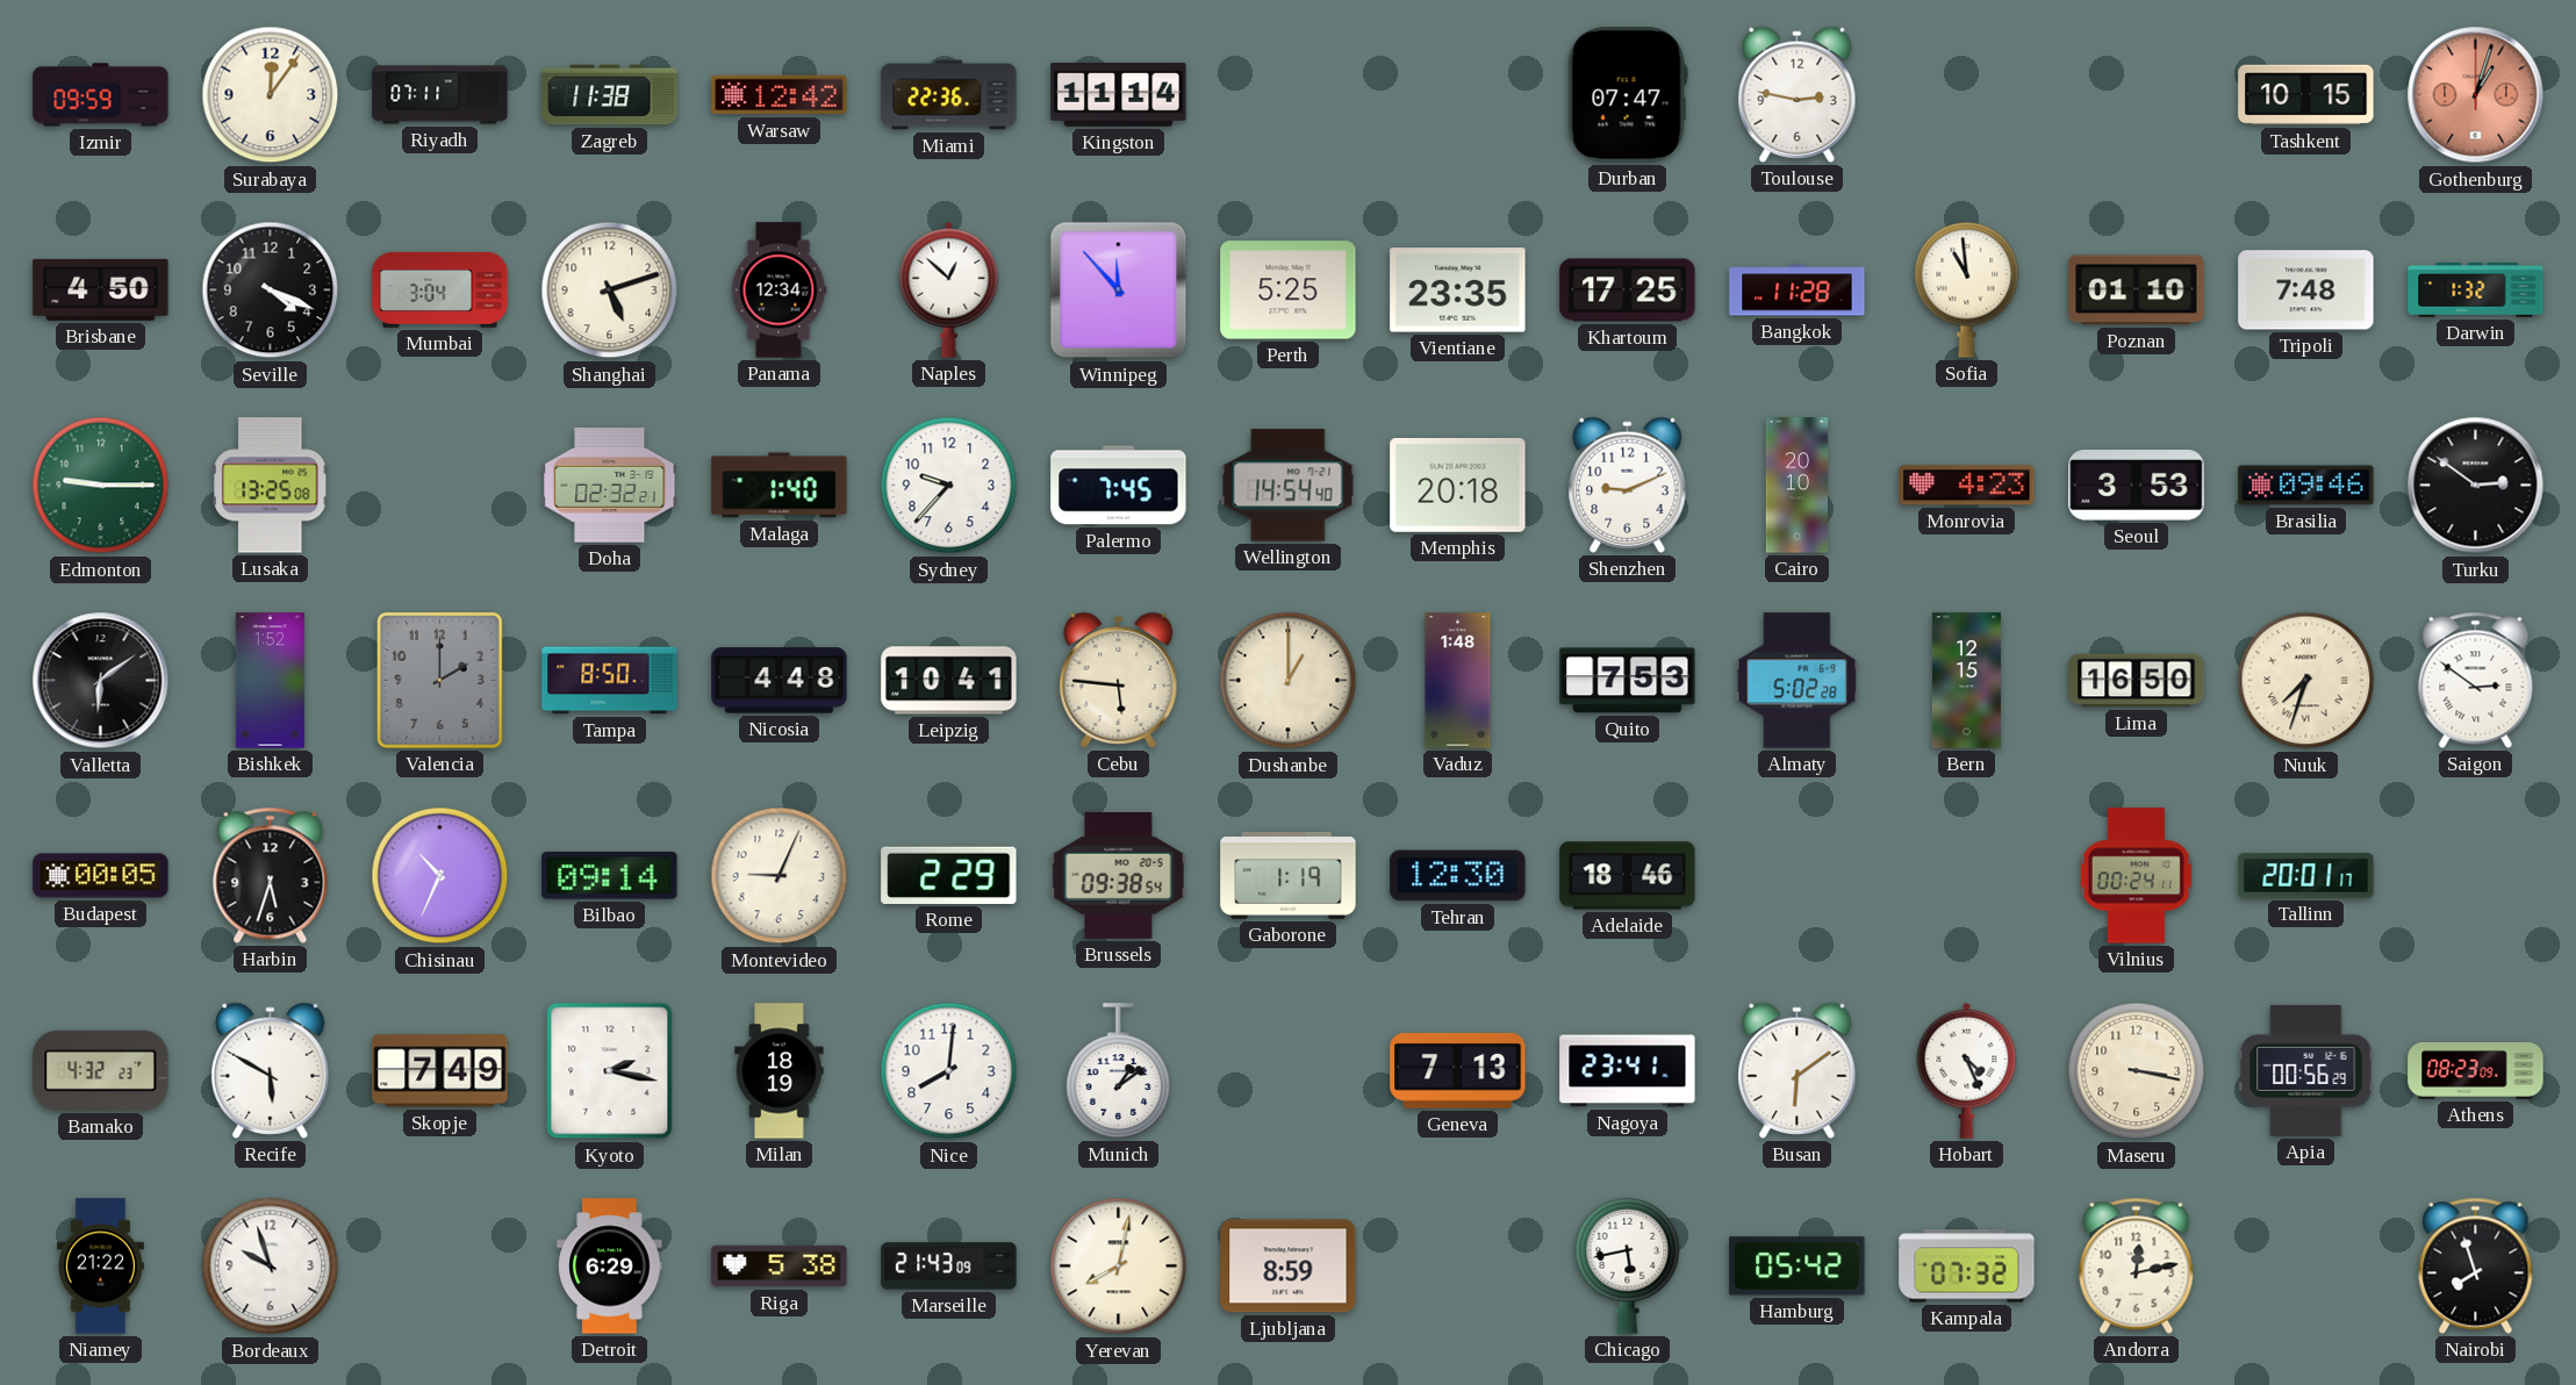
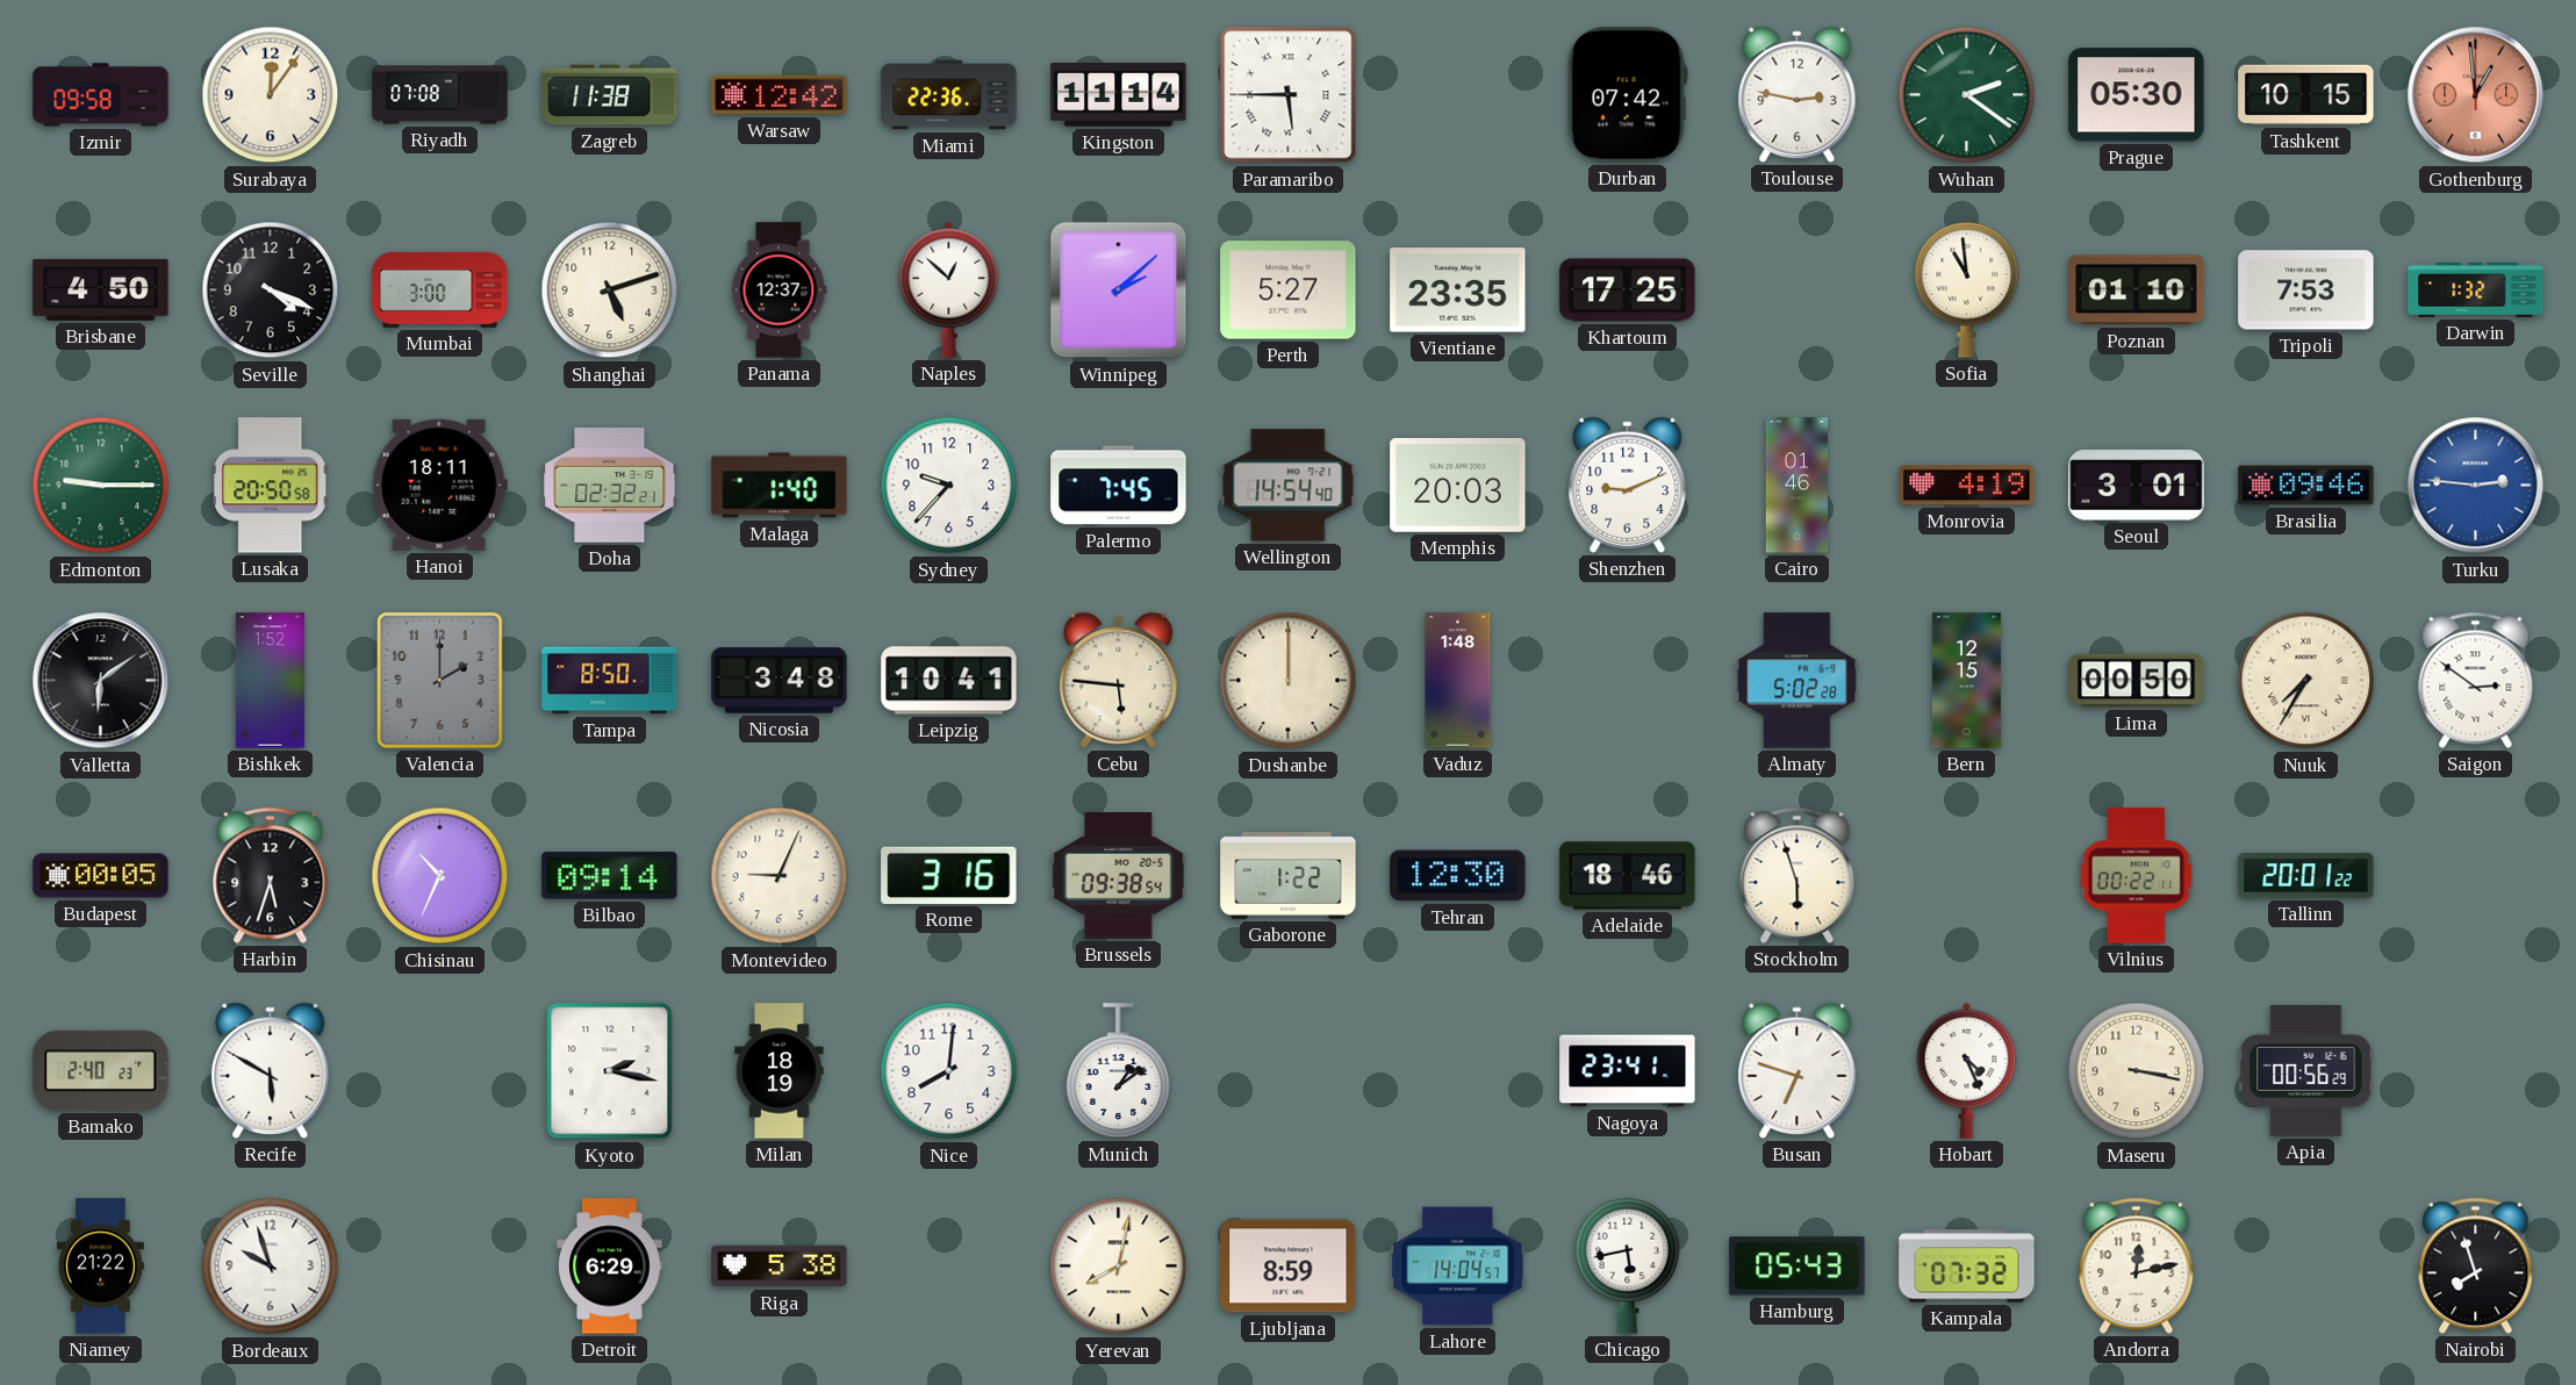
Izmir: 09:59 -> 09:58
Riyadh: 07:11 -> 07:08
Paramaribo: none -> 5:45
Durban: 07:47 -> 07:42
Wuhan: none -> 2:21
Prague: none -> 05:30
Gothenburg: 1:03 -> 12:59
Mumbai: 3:04 -> 3:00
Panama: 12:34 -> 12:37
Winnipeg: 11:53 -> 2:08
Perth: 5:25 -> 5:27
Bangkok: 11:28 -> none
Tripoli: 7:48 -> 7:53
Lusaka: 13:25 -> 20:50
Hanoi: none -> 18:11
Memphis: 20:18 -> 20:03
Cairo: 20:10 -> 01:46
Monrovia: 4:23 -> 4:19
Seoul: 3:53 -> 3:01
Turku: 2:51 -> 2:46
Turku dial: black -> blue
Nicosia: 4:48 -> 3:48
Dushanbe: 1:00 -> 12:00
Quito: 7:53 -> none
Lima: 16:50 -> 00:50
Nuuk: 7:33 -> 7:35
Rome: 2:29 -> 3:16
Gaborone: 1:19 -> 1:22
Stockholm: none -> 5:57
Vilnius: 00:24 -> 00:22
Tallinn: 20:01:17 -> 20:01:22
Bamako: 4:32 -> 2:40
Skopje: 7:49 -> none
Geneva: 7:13 -> none
Busan: 6:09 -> 6:48
Athens: 08:23 -> none
Marseille: 21:43 -> none
Lahore: none -> 14:04
Hamburg: 05:42 -> 05:43
